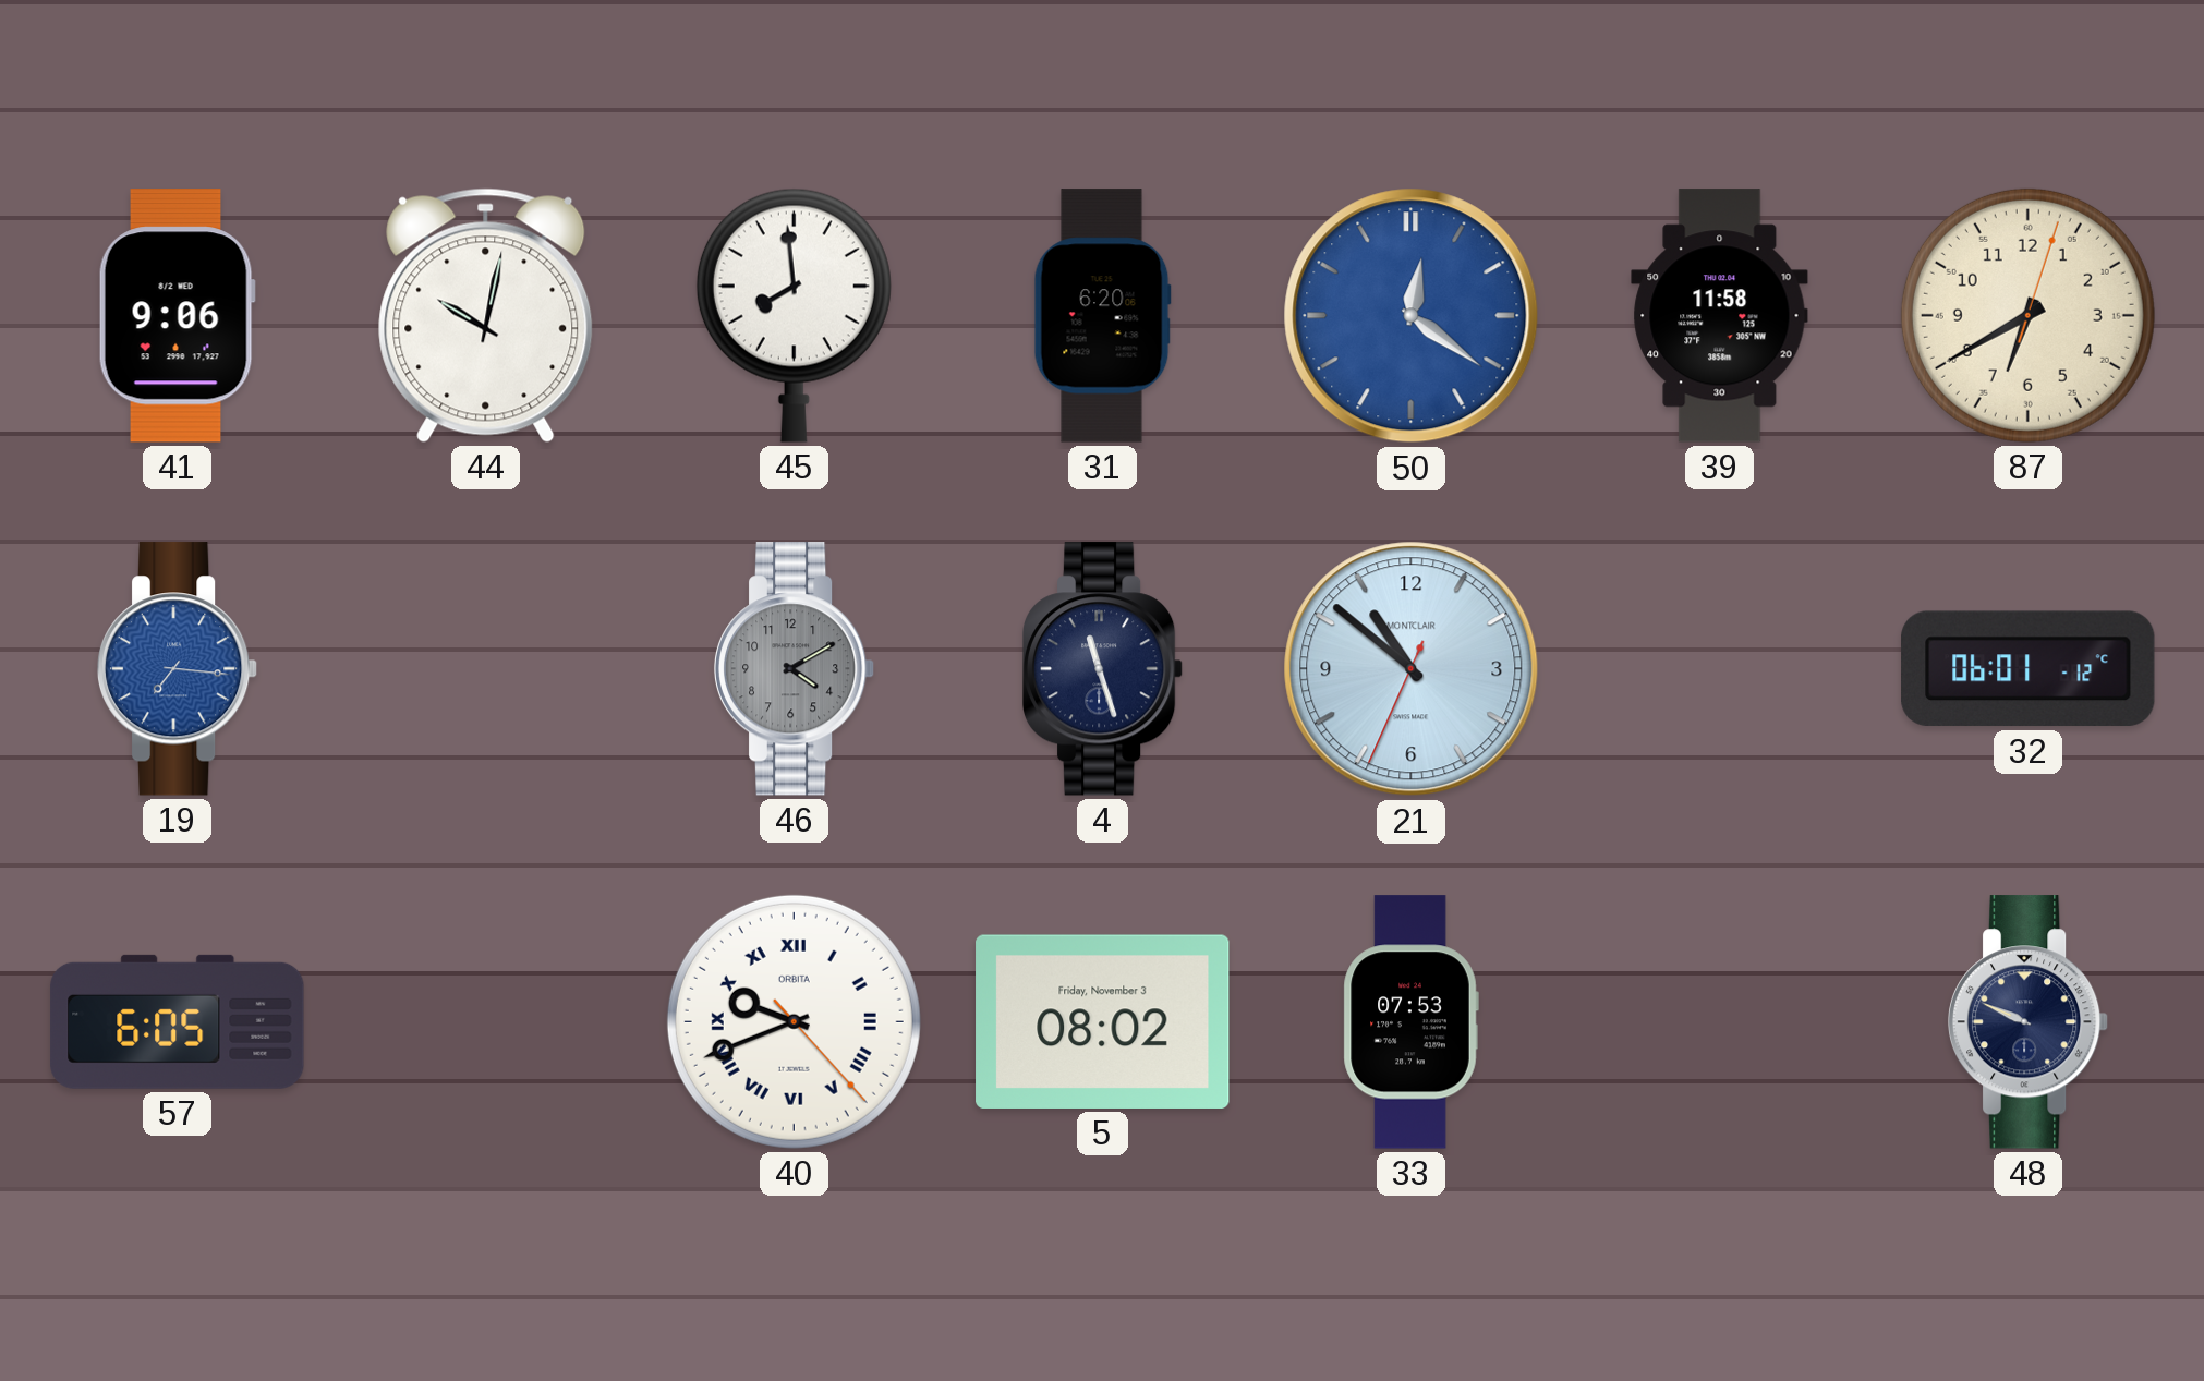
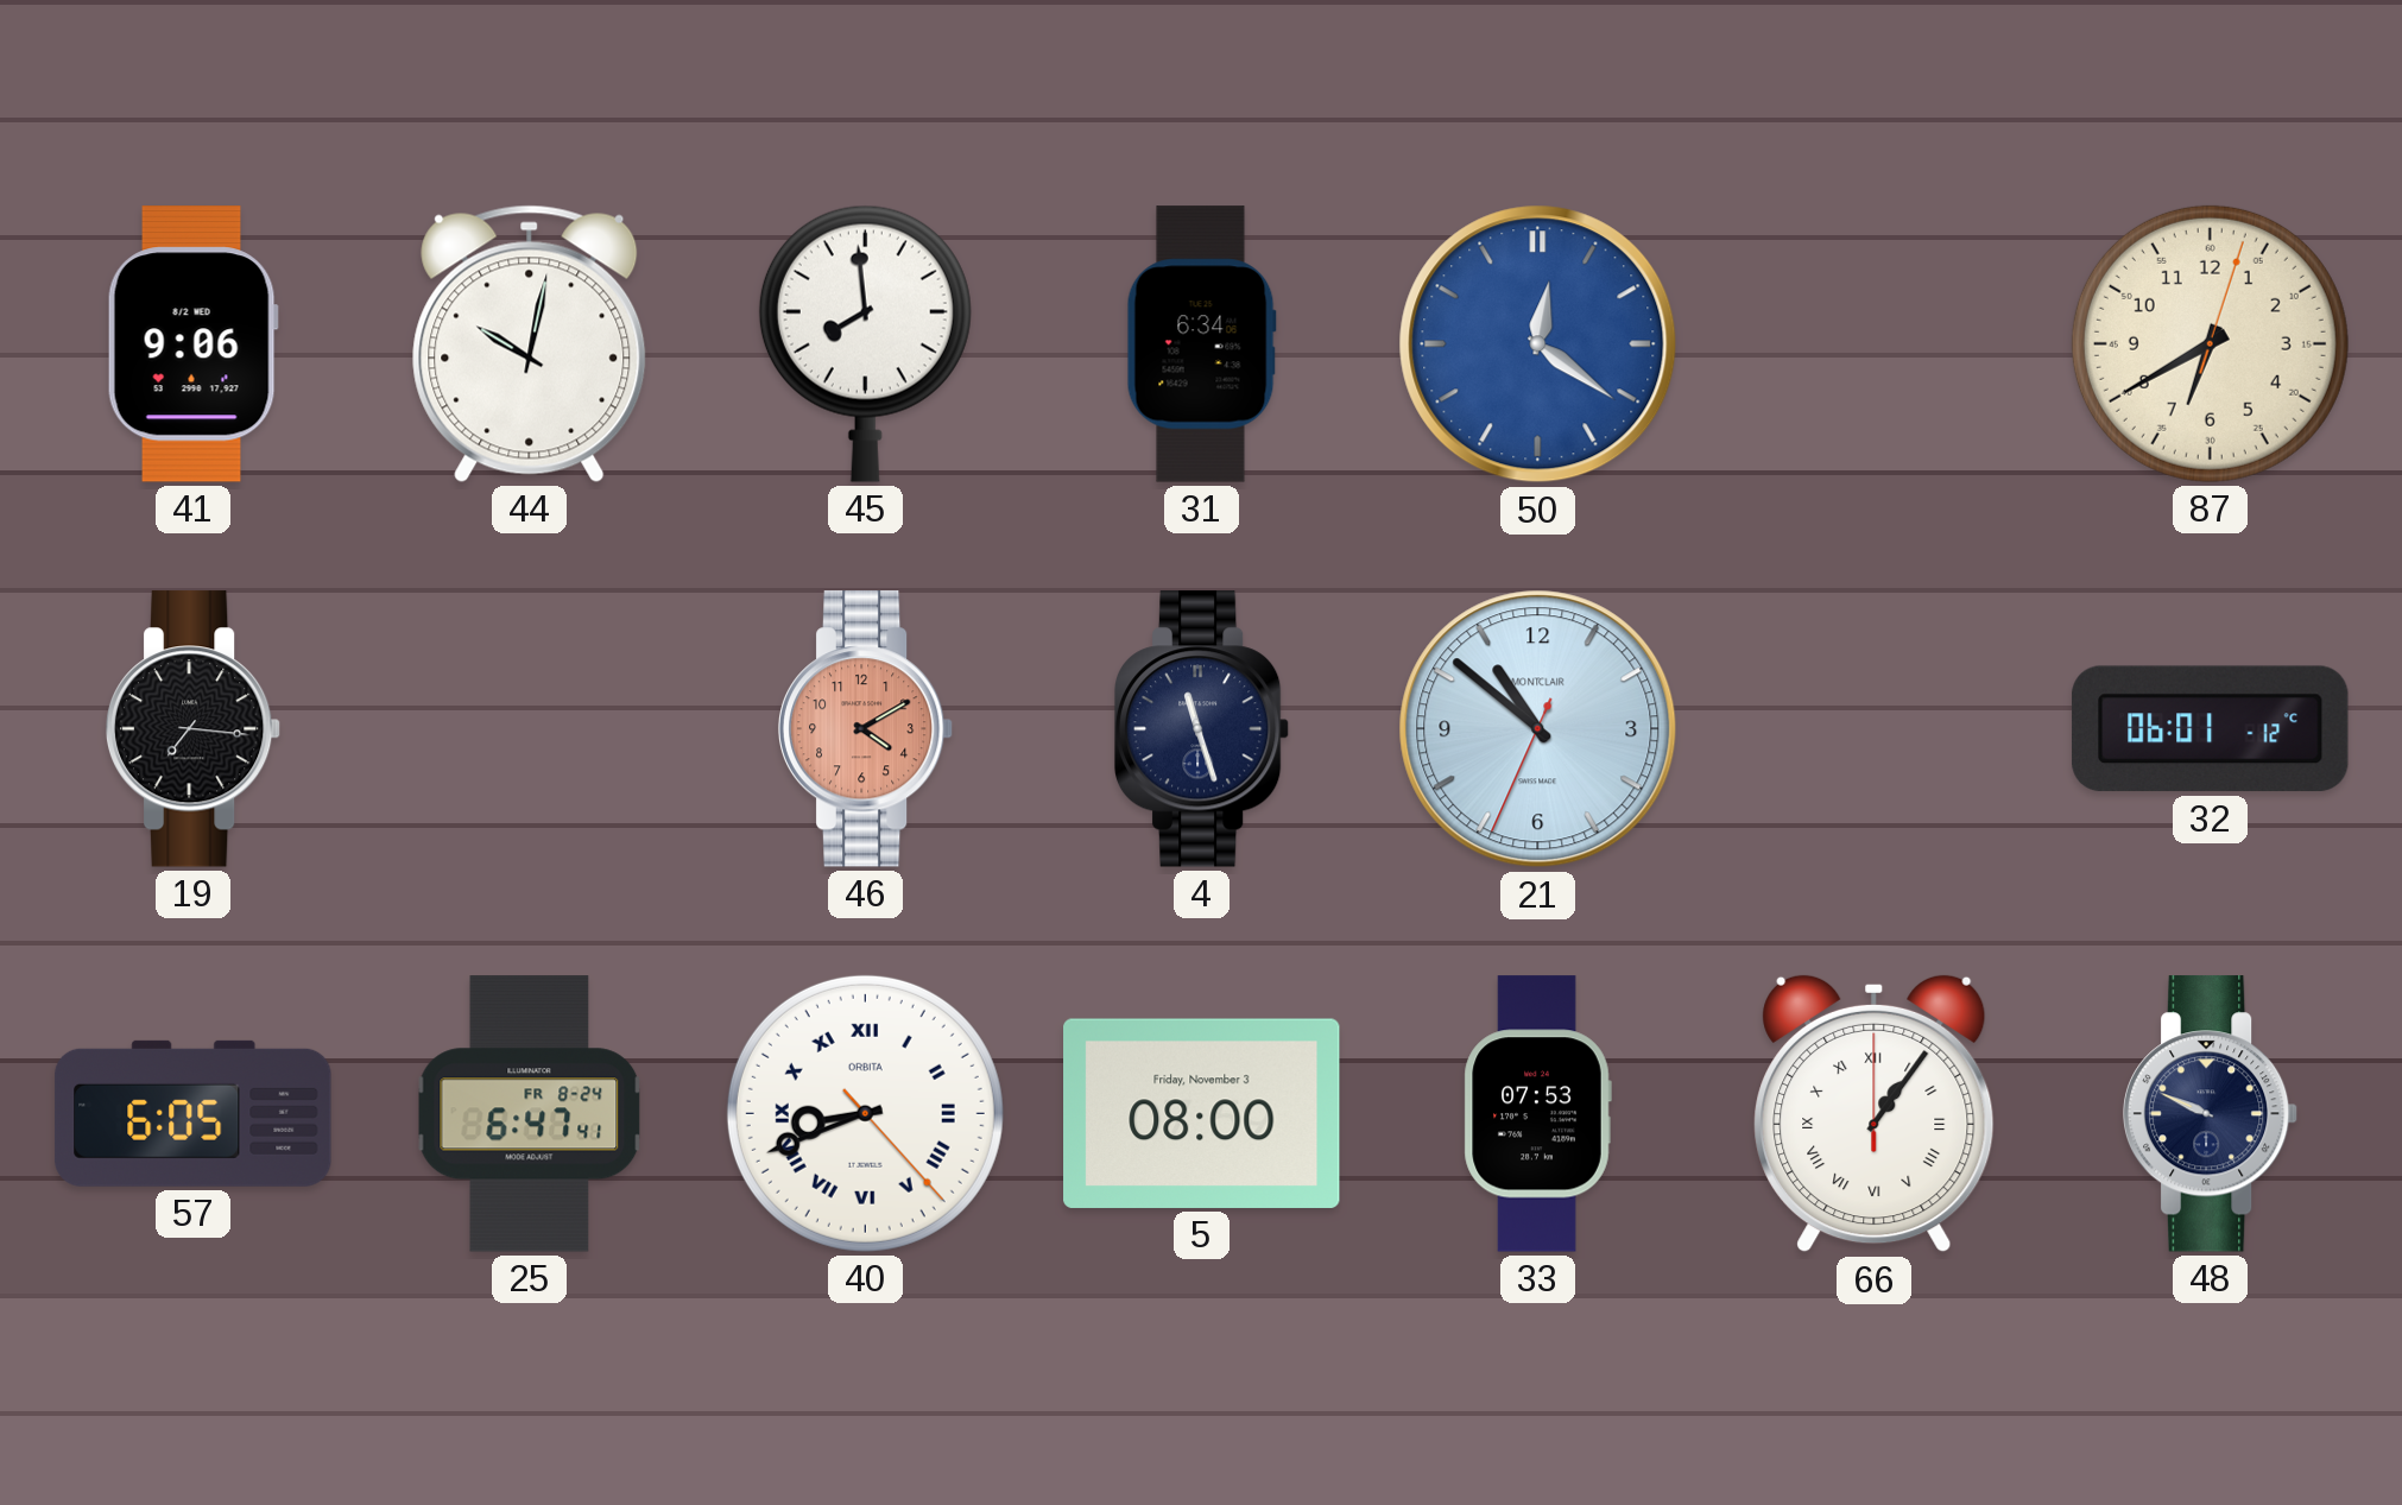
31: 6:20 -> 6:34
39: 11:58 -> none
19 dial: blue -> black
46 dial: grey -> salmon
25: none -> 6:47
40: 9:41 -> 8:41
5: 08:02 -> 08:00
66: none -> 1:06
